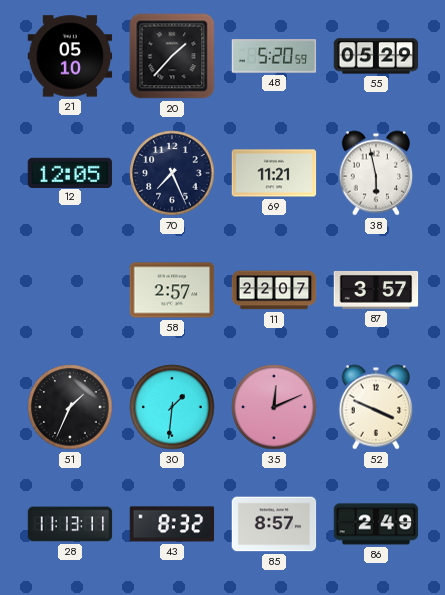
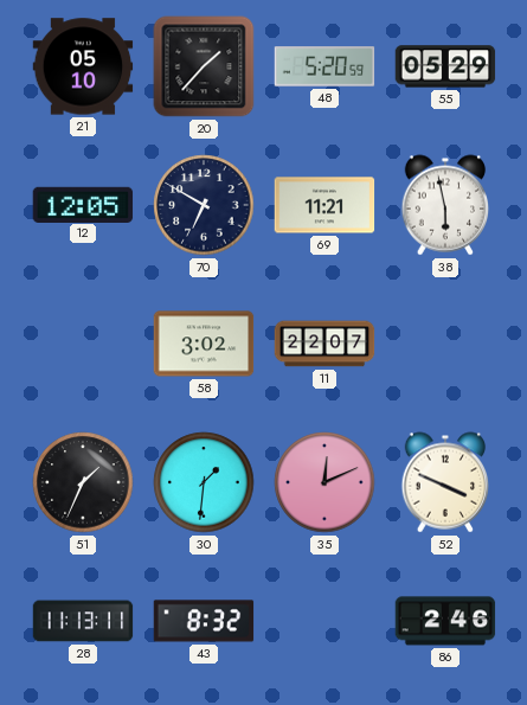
70: 7:26 -> 6:50
58: 2:57 -> 3:02
87: 3:57 -> none
85: 8:57 -> none
86: 2:49 -> 2:46
